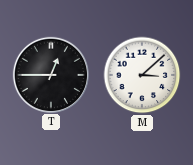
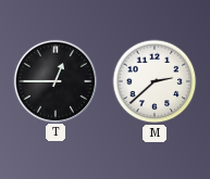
M: 3:08 -> 2:38
